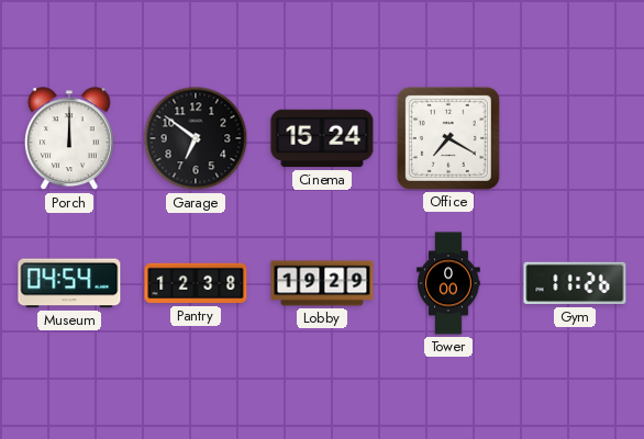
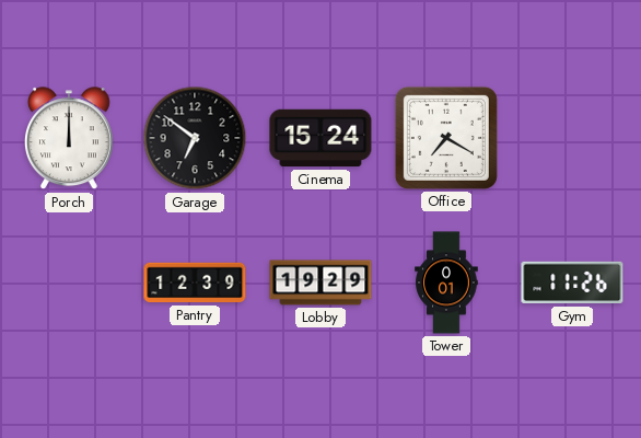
Museum: 04:54 -> none
Pantry: 12:38 -> 12:39
Tower: 0:00 -> 0:01
